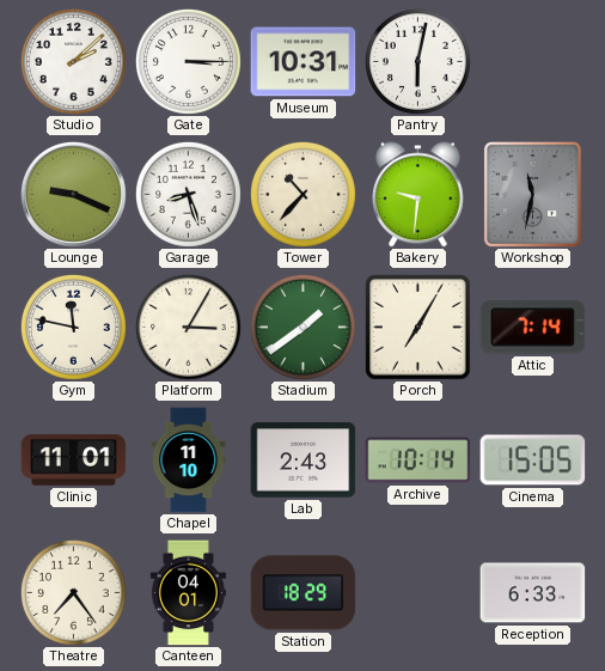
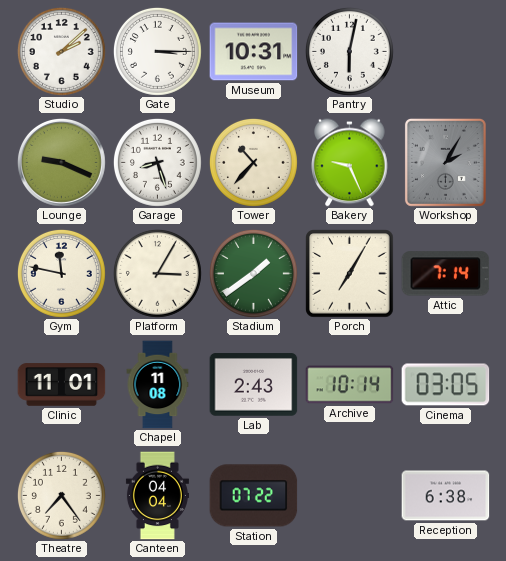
Bakery: 9:31 -> 9:26
Workshop: 11:32 -> 2:05
Chapel: 11:10 -> 11:08
Cinema: 15:05 -> 03:05
Canteen: 04:01 -> 04:04
Station: 18:29 -> 07:22
Reception: 6:33 -> 6:38
